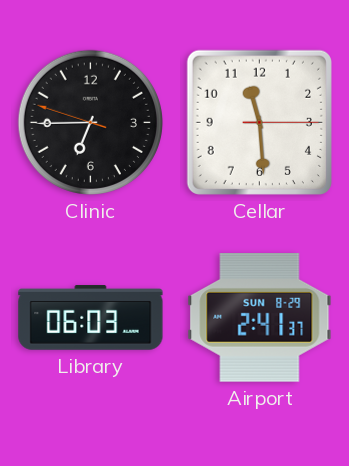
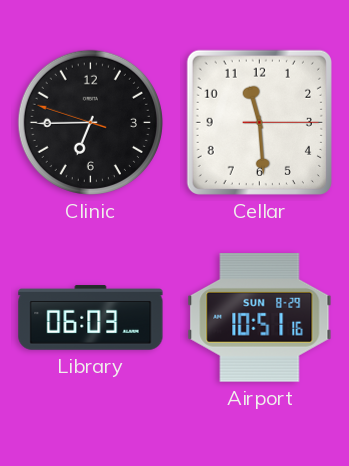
Airport: 2:41 -> 10:51
